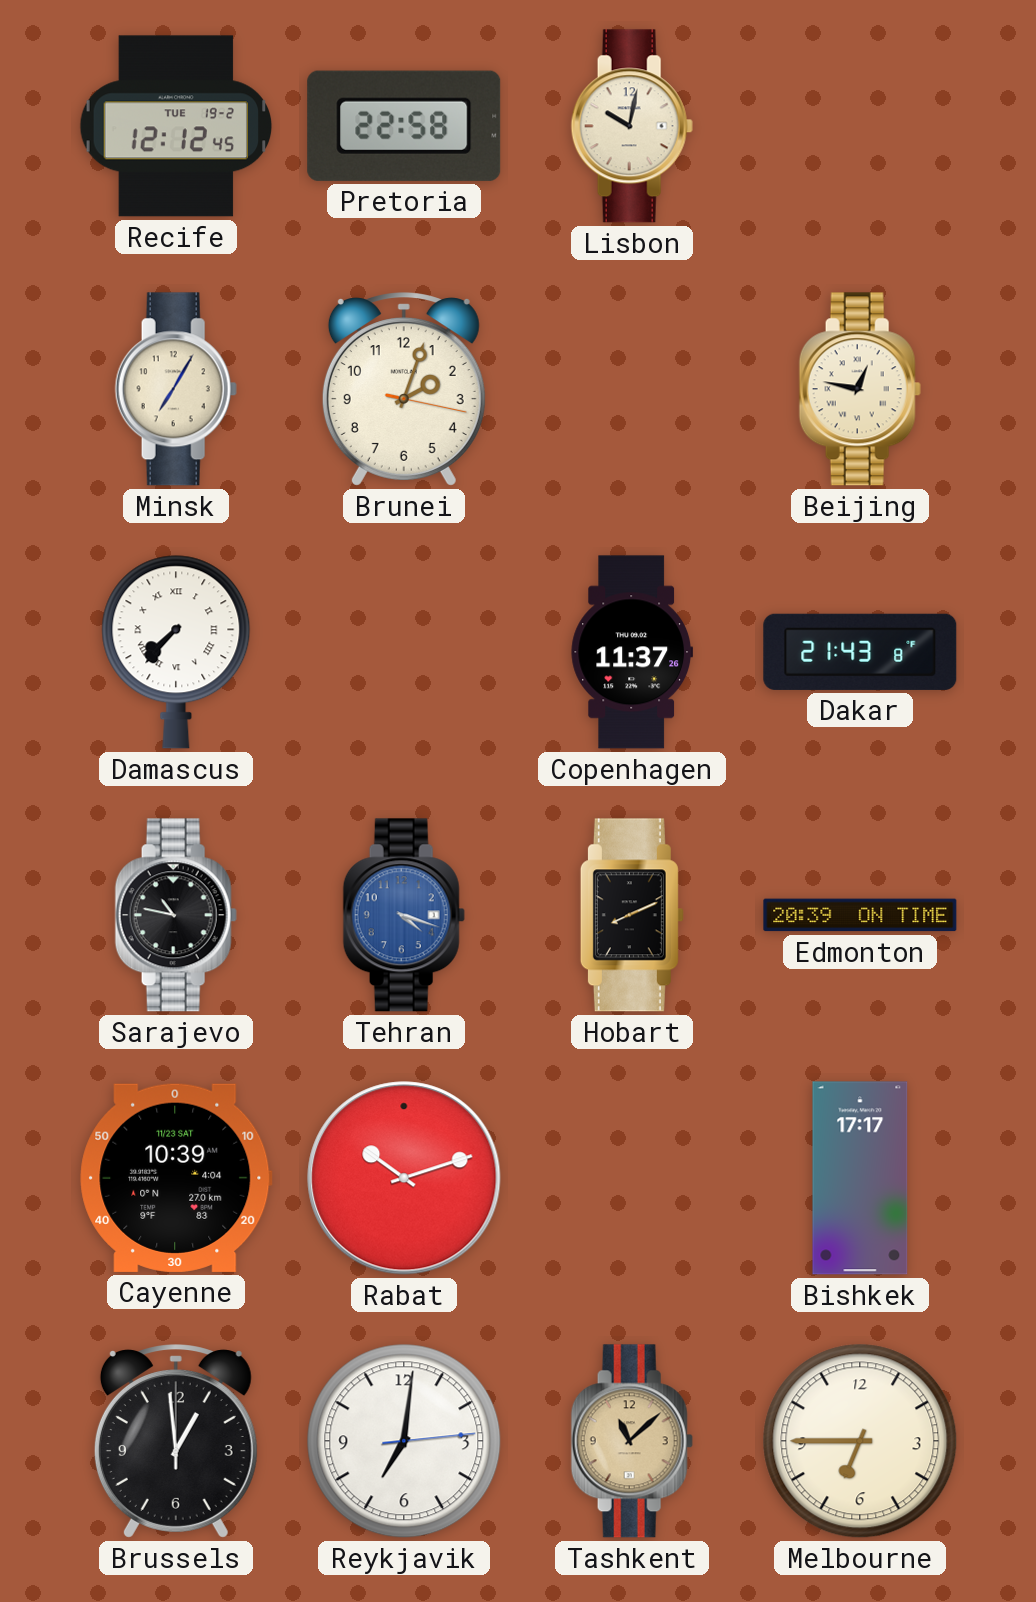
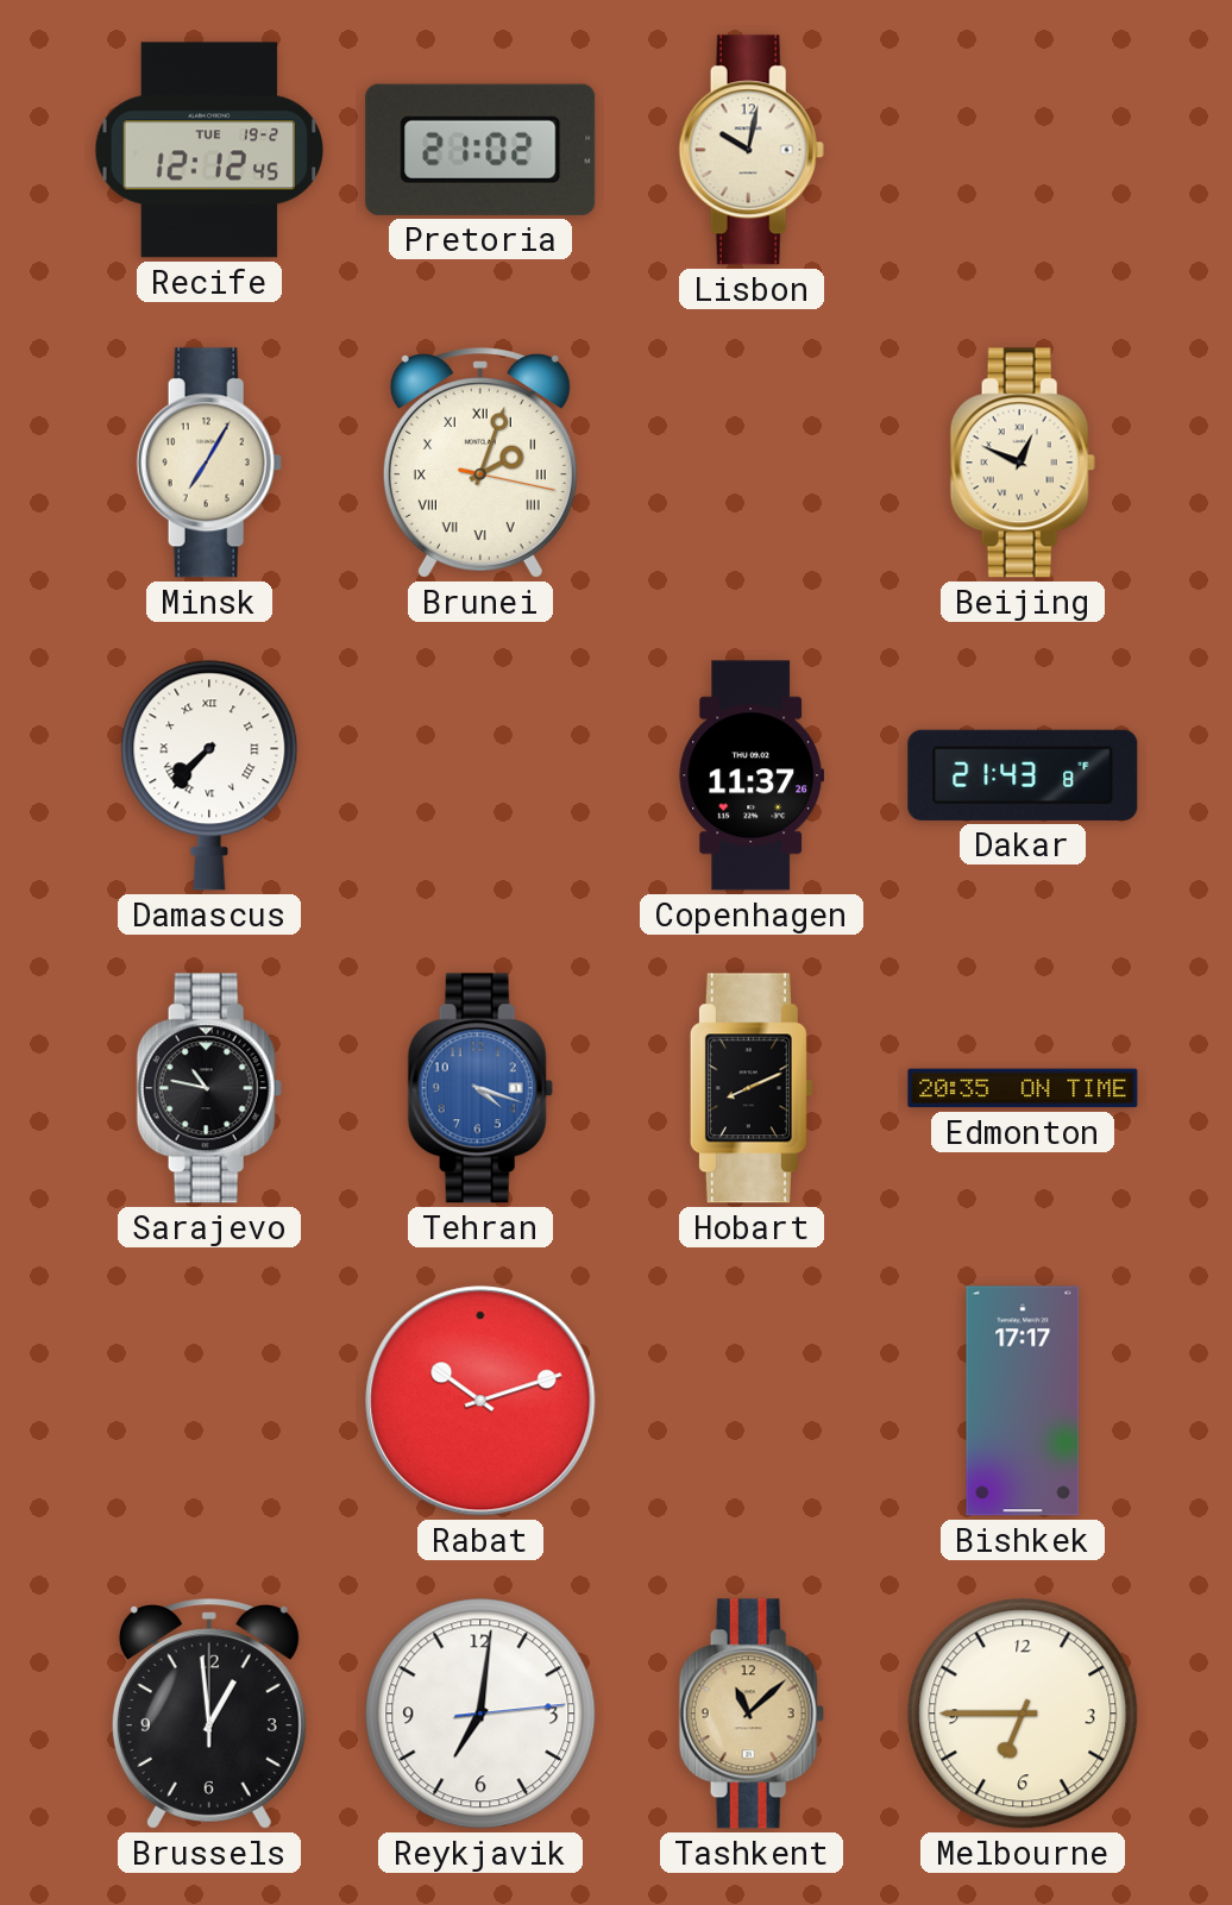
Pretoria: 22:58 -> 21:02
Brunei numerals: Arabic -> Roman
Beijing: 12:47 -> 12:49
Edmonton: 20:39 -> 20:35
Cayenne: 10:39 -> none
